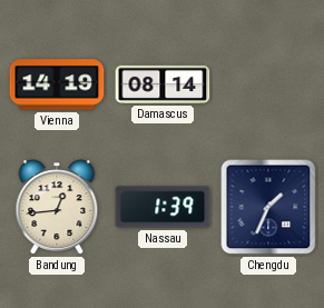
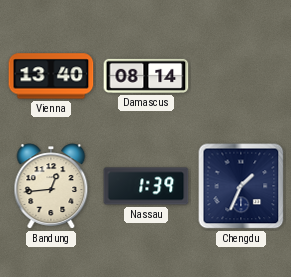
Vienna: 14:19 -> 13:40
